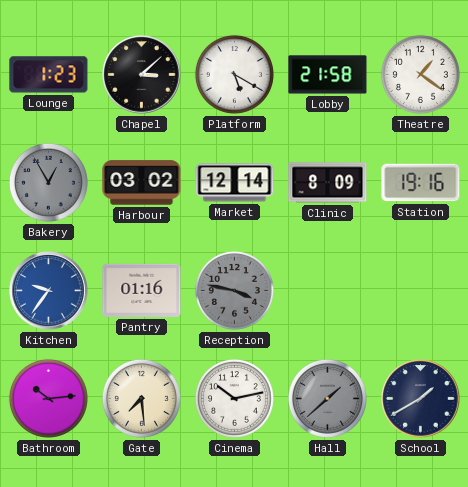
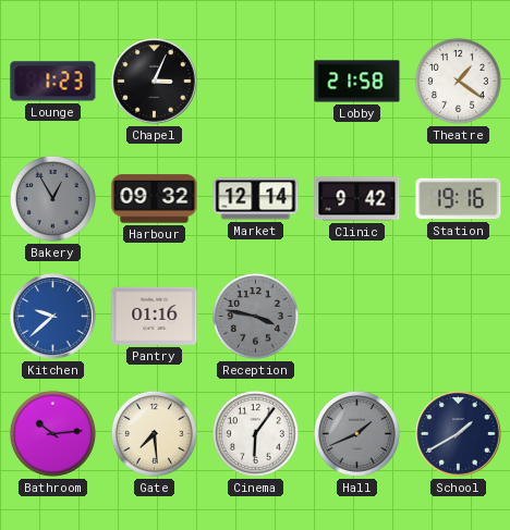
Chapel: 3:08 -> 3:04
Platform: 5:20 -> none
Harbour: 03:02 -> 09:32
Clinic: 8:09 -> 9:42
Kitchen: 9:36 -> 9:38
Cinema: 10:13 -> 6:06
Hall: 1:38 -> 1:41
